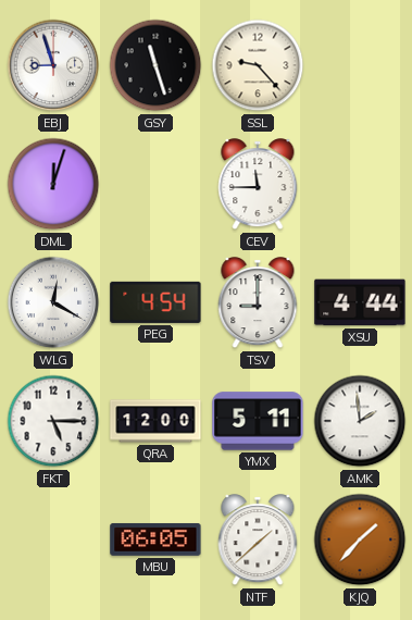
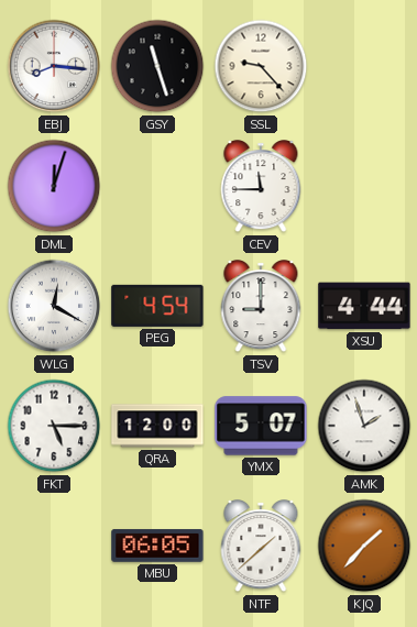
EBJ: 8:57 -> 8:16
YMX: 5:11 -> 5:07
AMK: 1:59 -> 1:57
